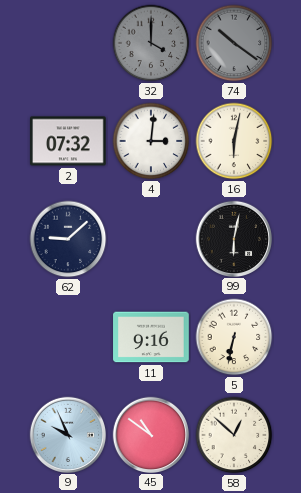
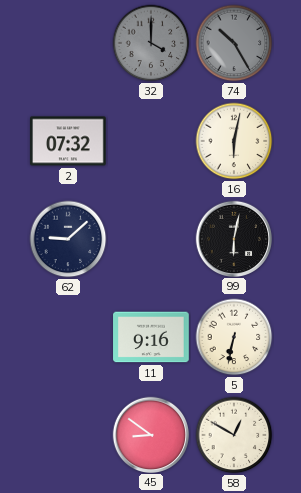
74: 10:21 -> 10:25
4: 3:01 -> none
9: 9:56 -> none
45: 10:51 -> 8:51
58: 12:52 -> 12:50
